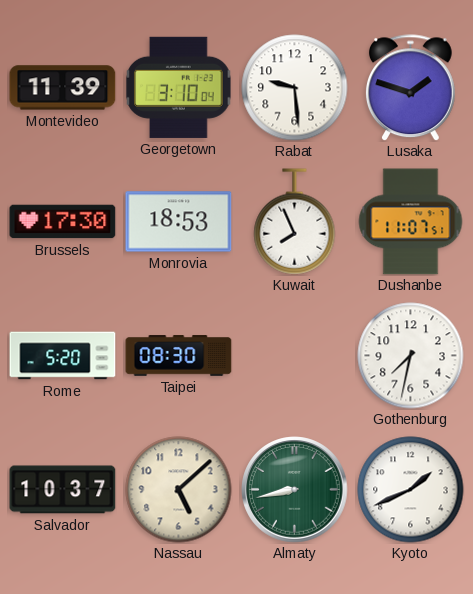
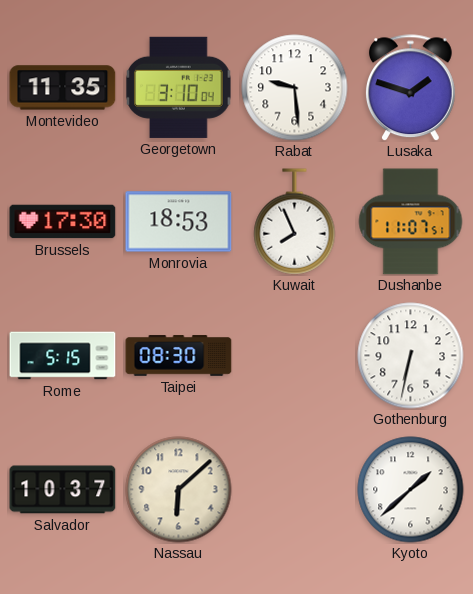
Montevideo: 11:39 -> 11:35
Rome: 5:20 -> 5:15
Gothenburg: 7:32 -> 6:32
Nassau: 5:08 -> 6:08
Almaty: 8:43 -> none
Kyoto: 1:41 -> 1:38
